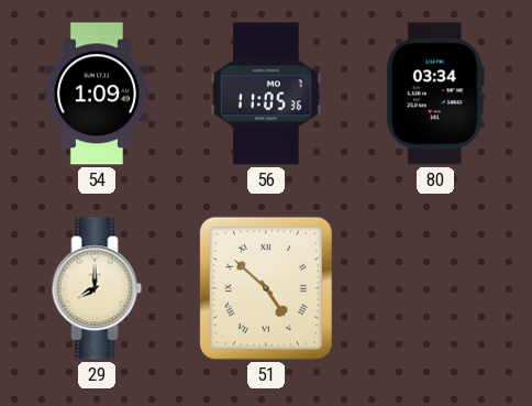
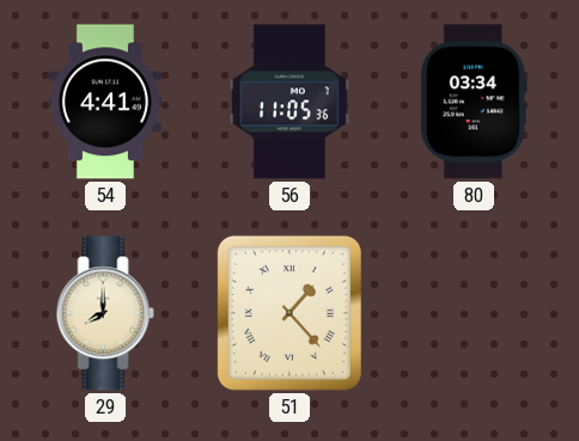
54: 1:09 -> 4:41
51: 4:52 -> 1:23
